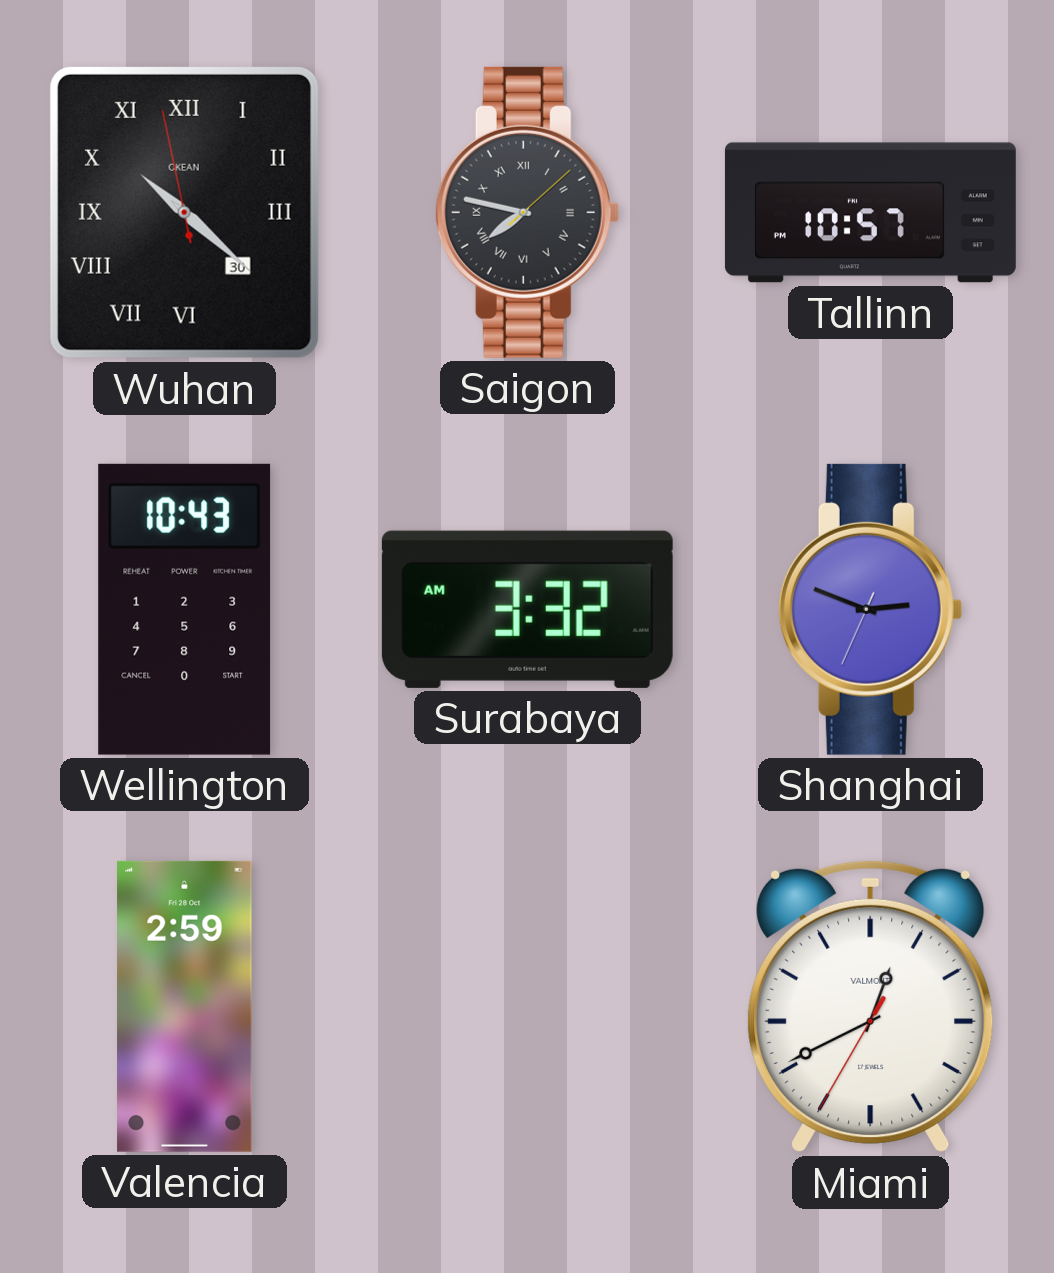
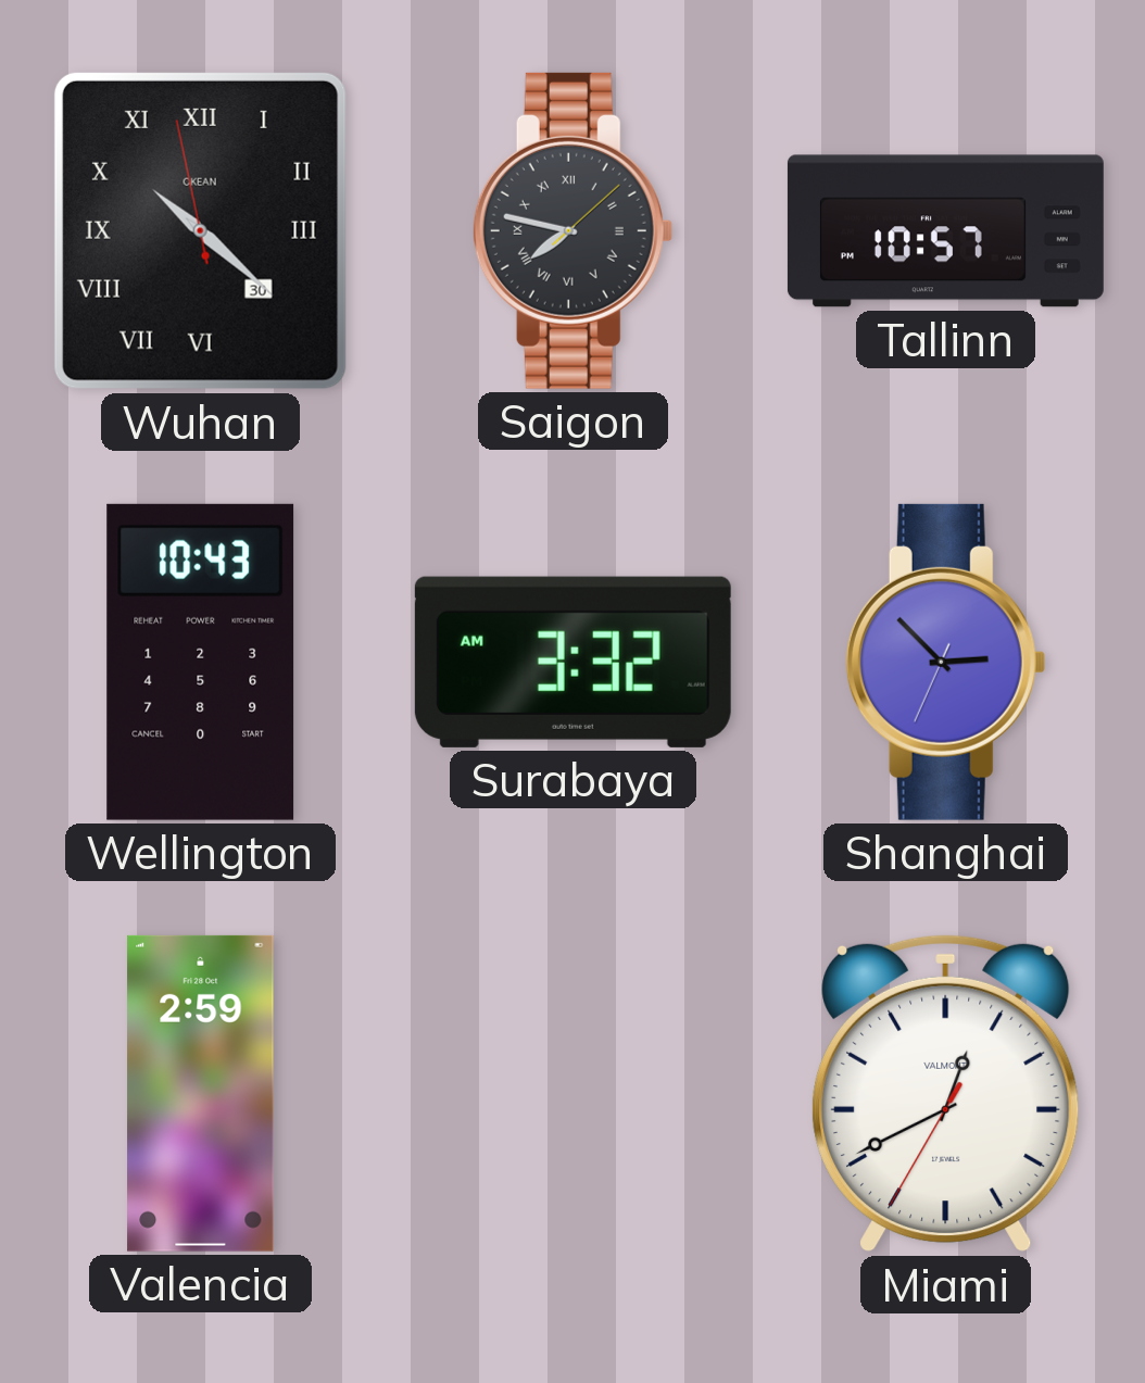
Shanghai: 2:48 -> 2:52
